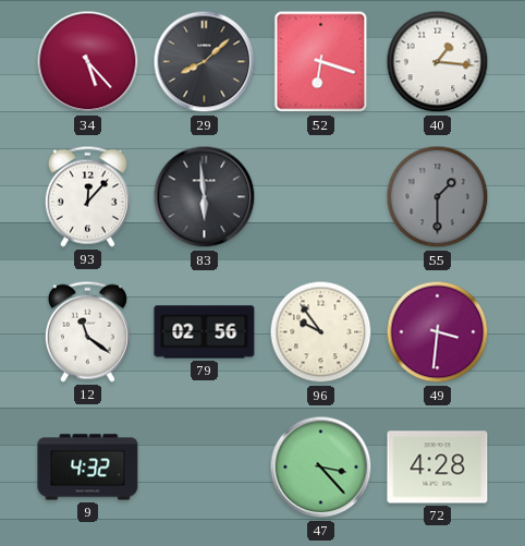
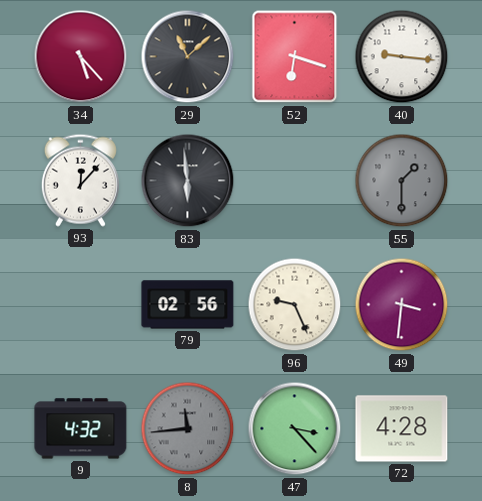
29: 8:08 -> 11:08
40: 1:16 -> 9:16
12: 11:21 -> none
96: 9:54 -> 9:26
8: none -> 11:44
